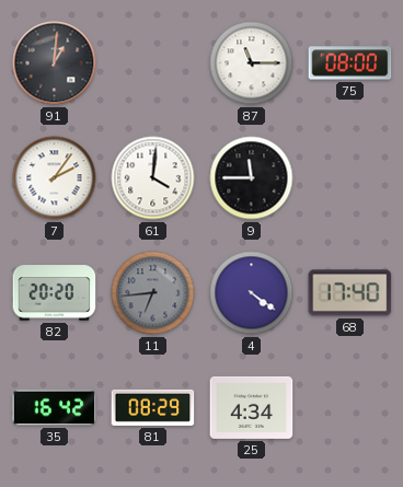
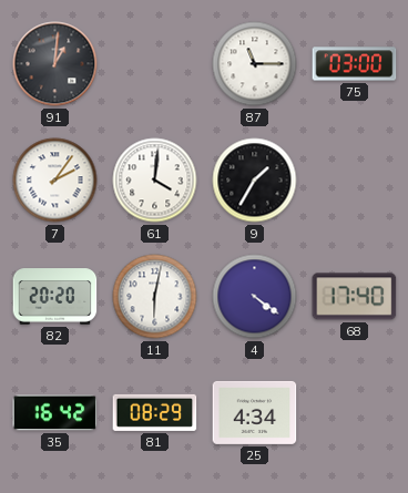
75: 08:00 -> 03:00
9: 11:45 -> 1:35
11: 6:44 -> 6:02
11 dial: grey -> white
